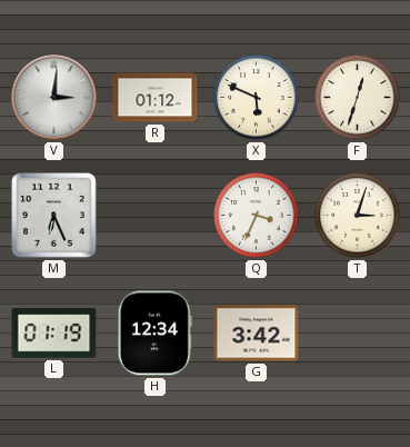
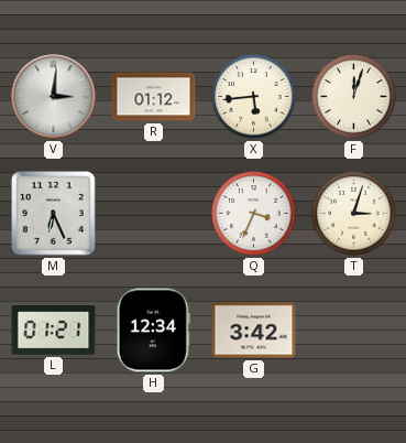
X: 5:49 -> 5:44
F: 12:33 -> 12:03
L: 01:19 -> 01:21
